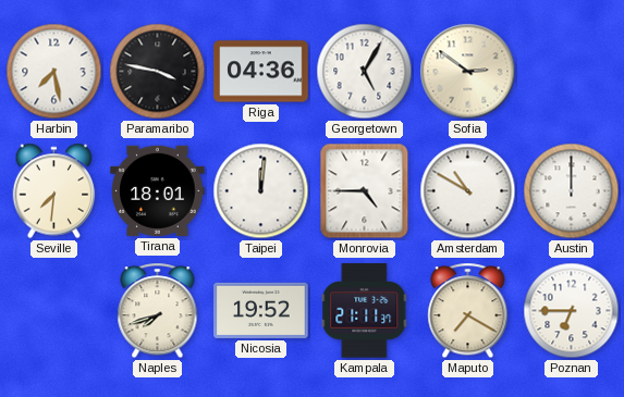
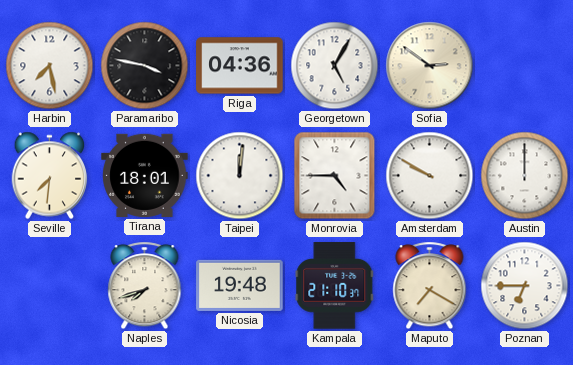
Amsterdam: 10:50 -> 9:50
Nicosia: 19:52 -> 19:48
Kampala: 21:11 -> 21:10
